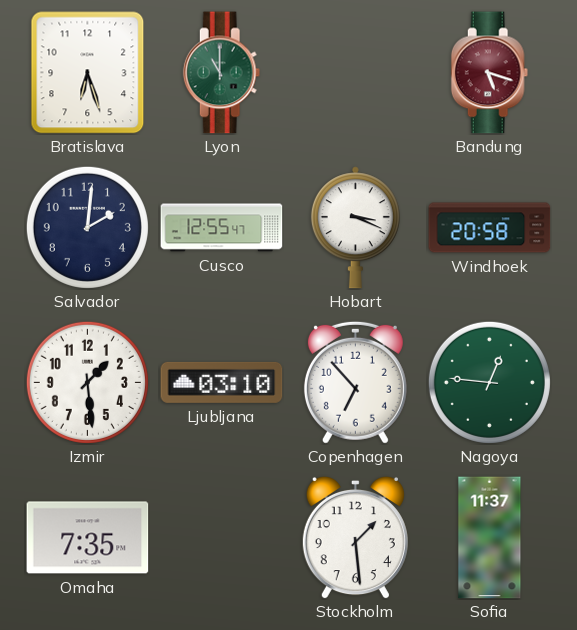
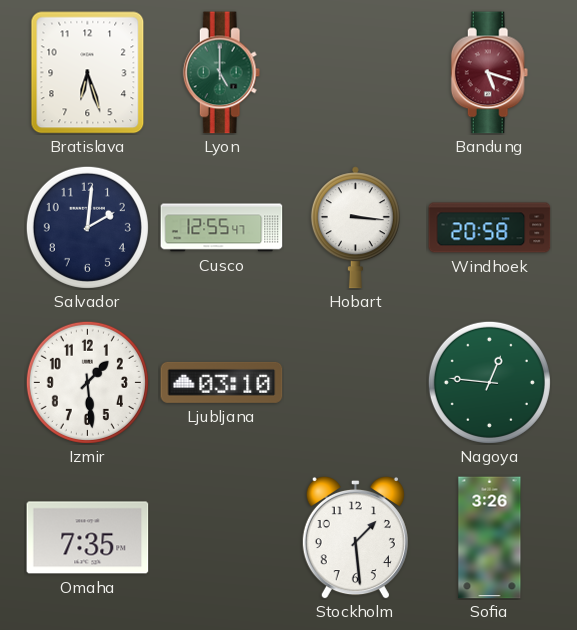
Lyon: 11:00 -> 5:00
Hobart: 3:19 -> 3:16
Copenhagen: 6:53 -> none
Sofia: 11:37 -> 3:26
